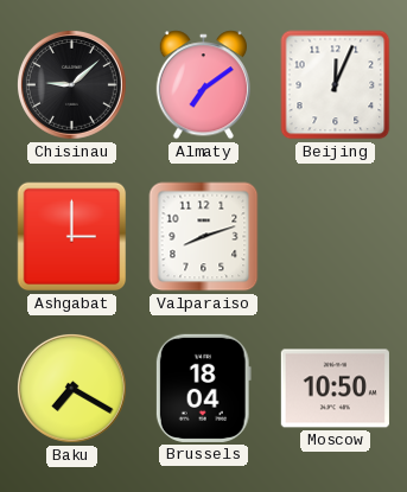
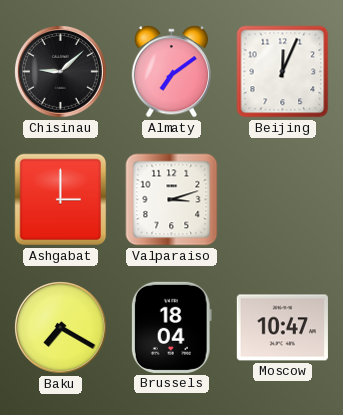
Valparaiso: 8:12 -> 3:12
Moscow: 10:50 -> 10:47
